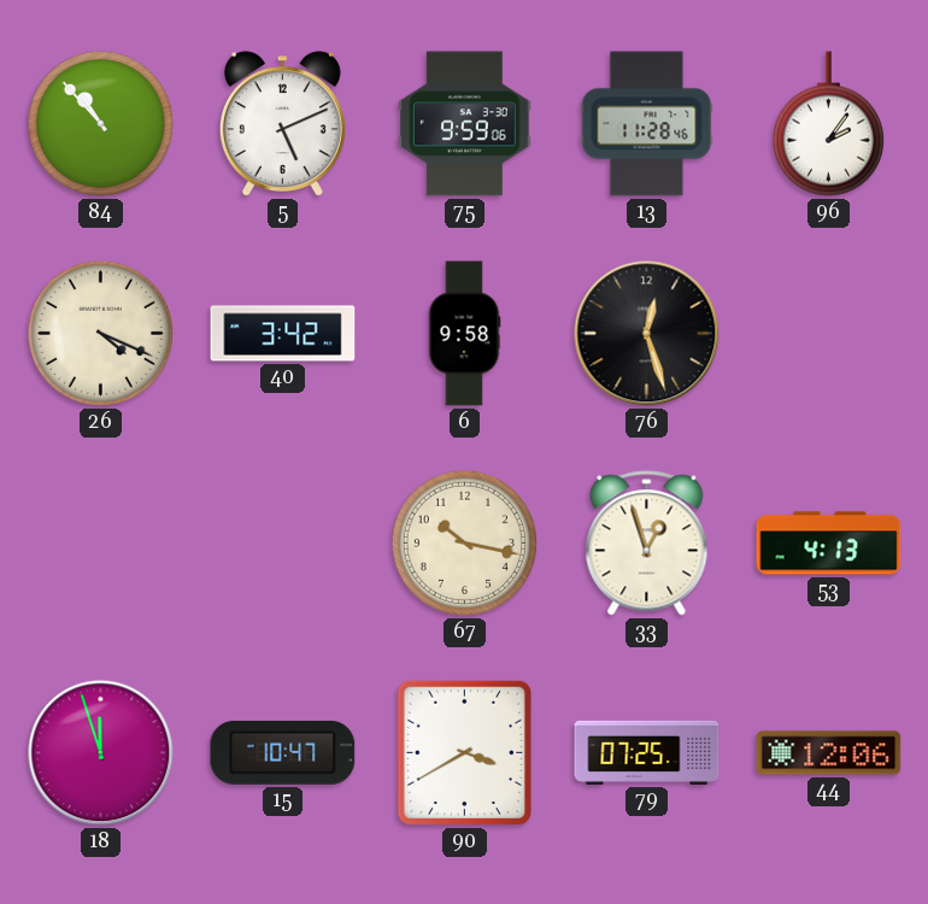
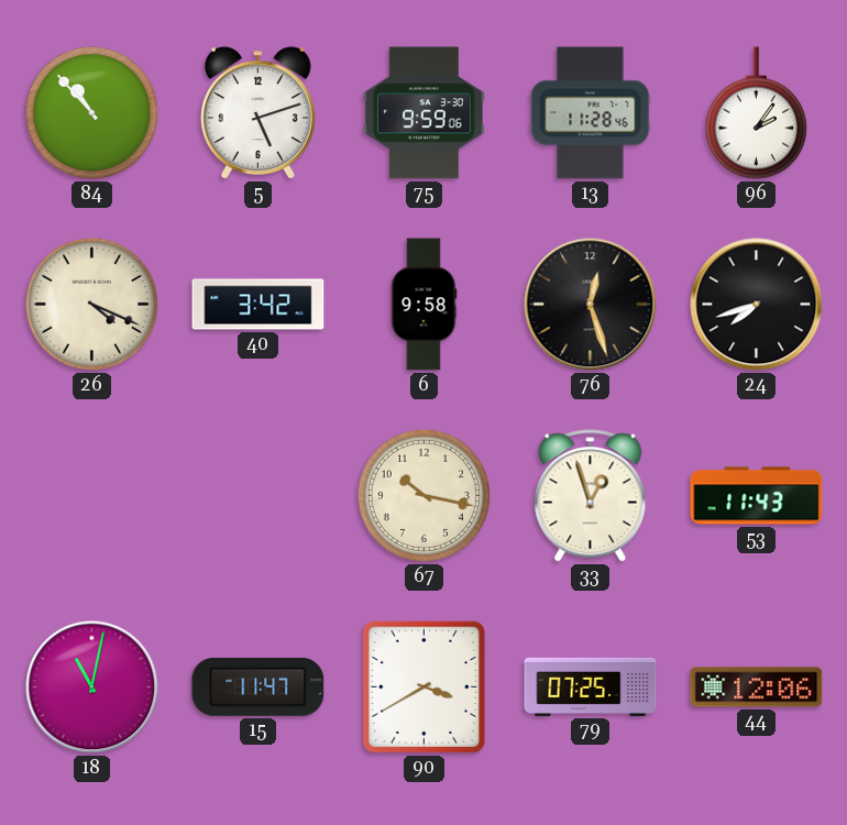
5: 5:11 -> 5:12
24: none -> 7:42
53: 4:13 -> 11:43
18: 11:57 -> 11:02
15: 10:47 -> 11:47
